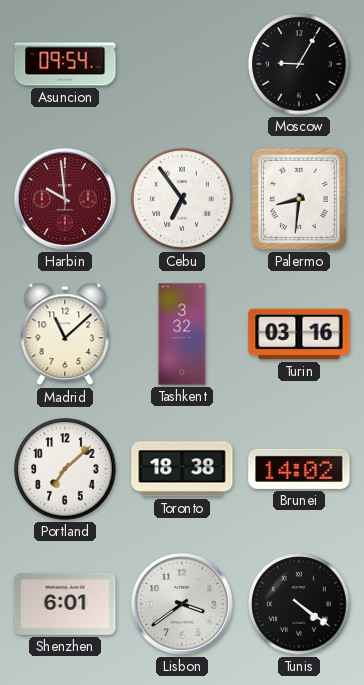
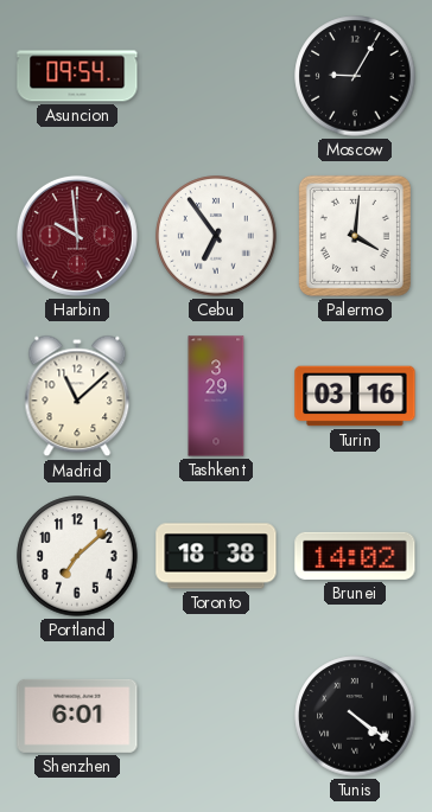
Palermo: 8:31 -> 4:01
Tashkent: 3:32 -> 3:29
Lisbon: 3:39 -> none
